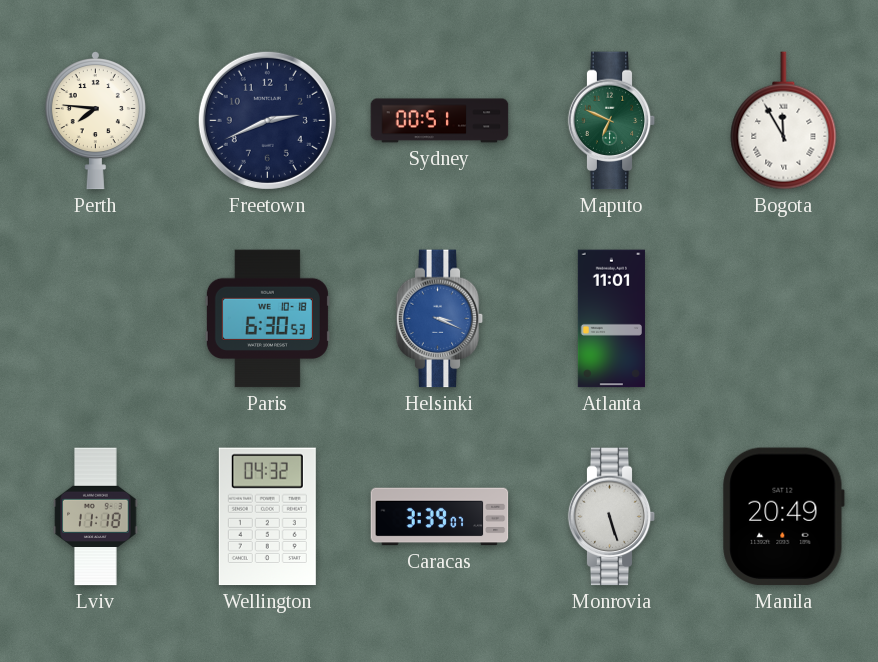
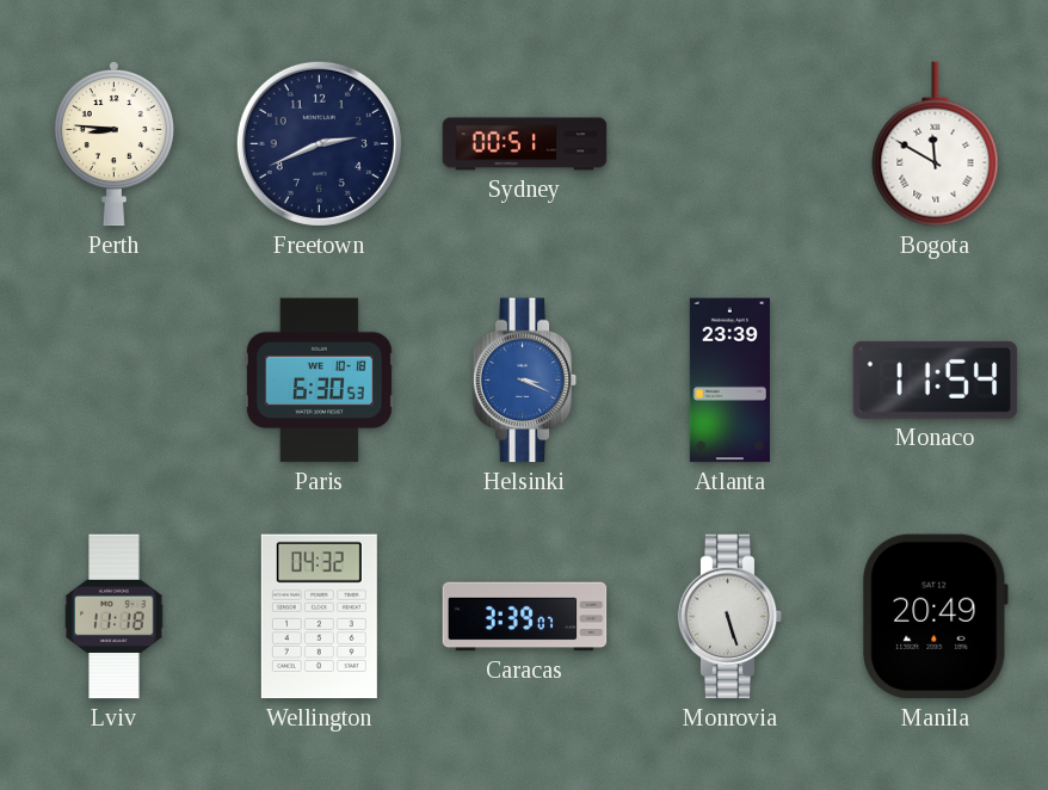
Perth: 7:46 -> 8:46
Maputo: 6:49 -> none
Bogota: 11:55 -> 11:50
Atlanta: 11:01 -> 23:39
Monaco: none -> 11:54
